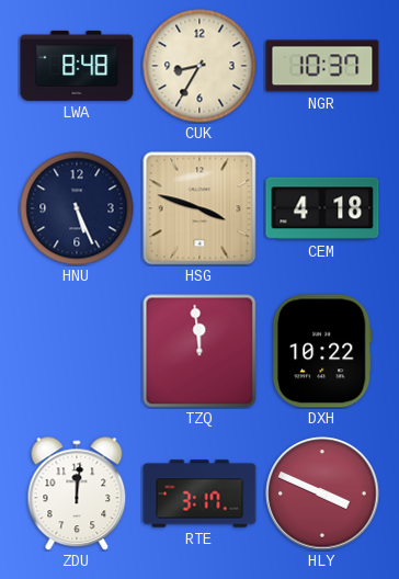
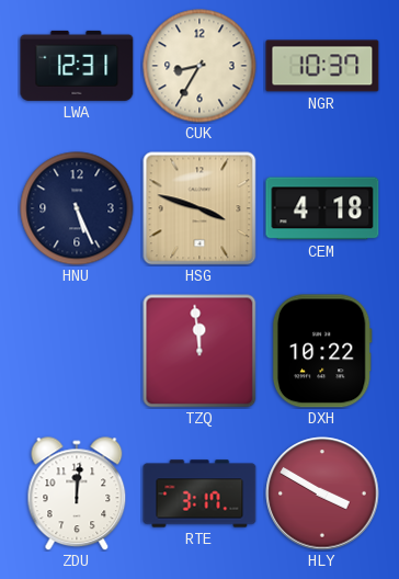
LWA: 8:48 -> 12:31
HLY: 3:49 -> 3:50
